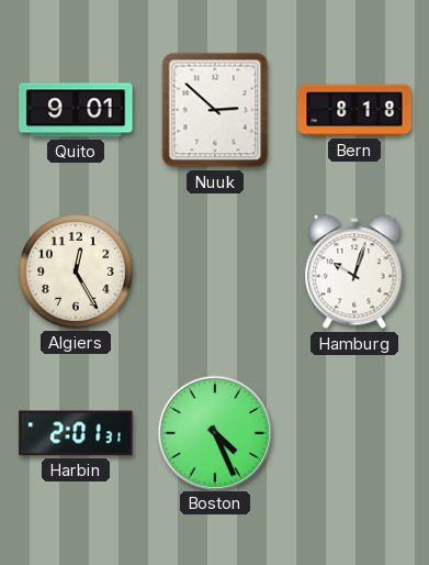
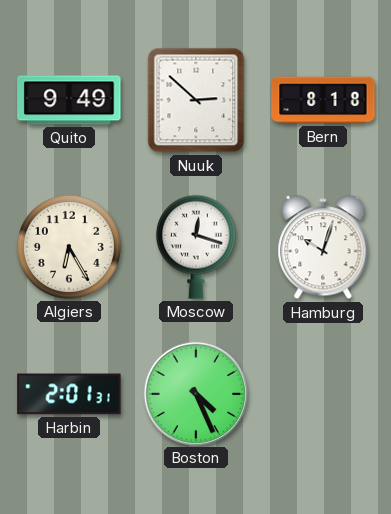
Quito: 9:01 -> 9:49
Algiers: 12:25 -> 6:25
Moscow: none -> 12:18
